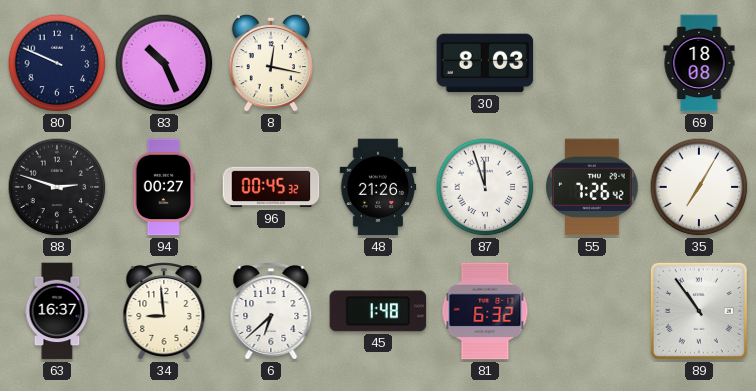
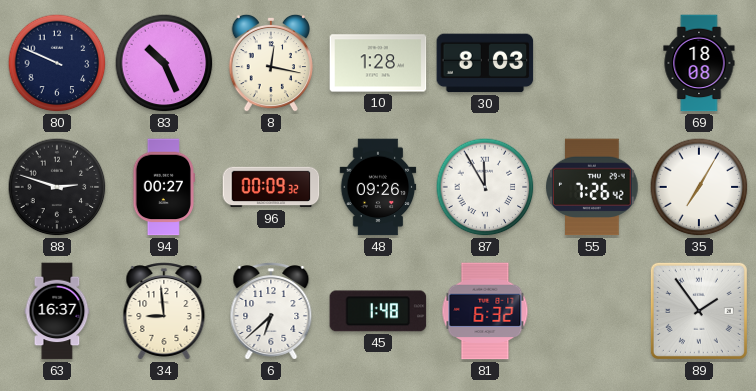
10: none -> 1:28
96: 00:45 -> 00:09
48: 21:26 -> 09:26
87: 11:57 -> 11:55
89: 10:54 -> 1:54
